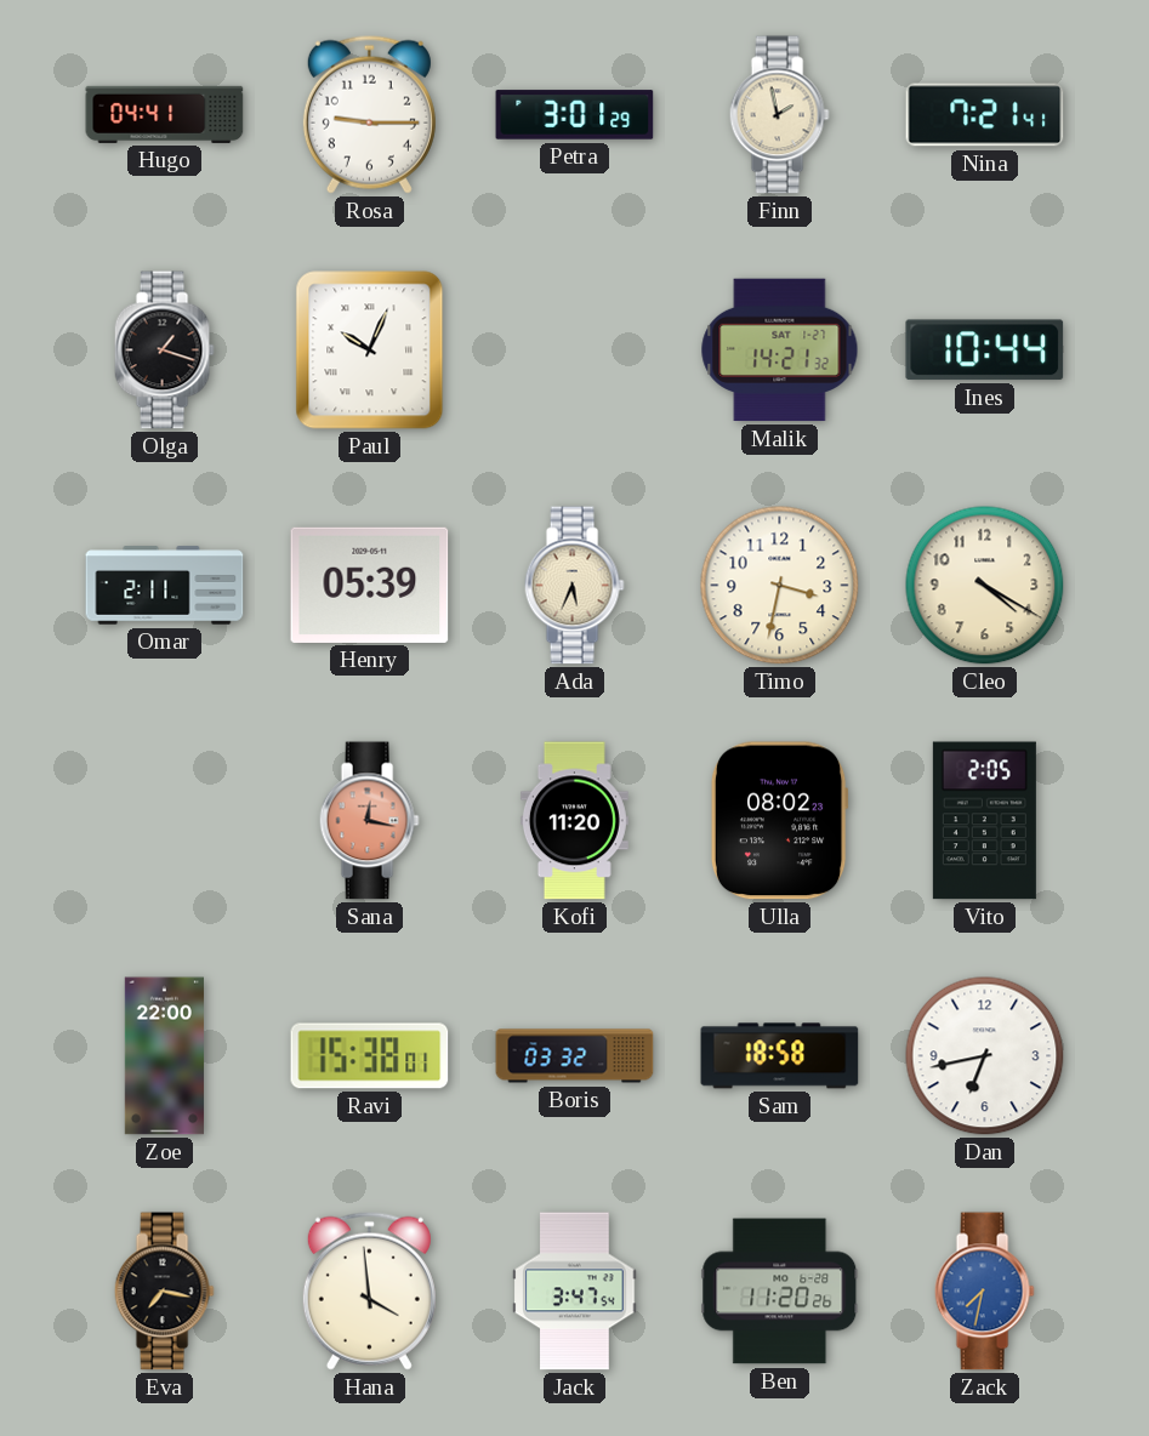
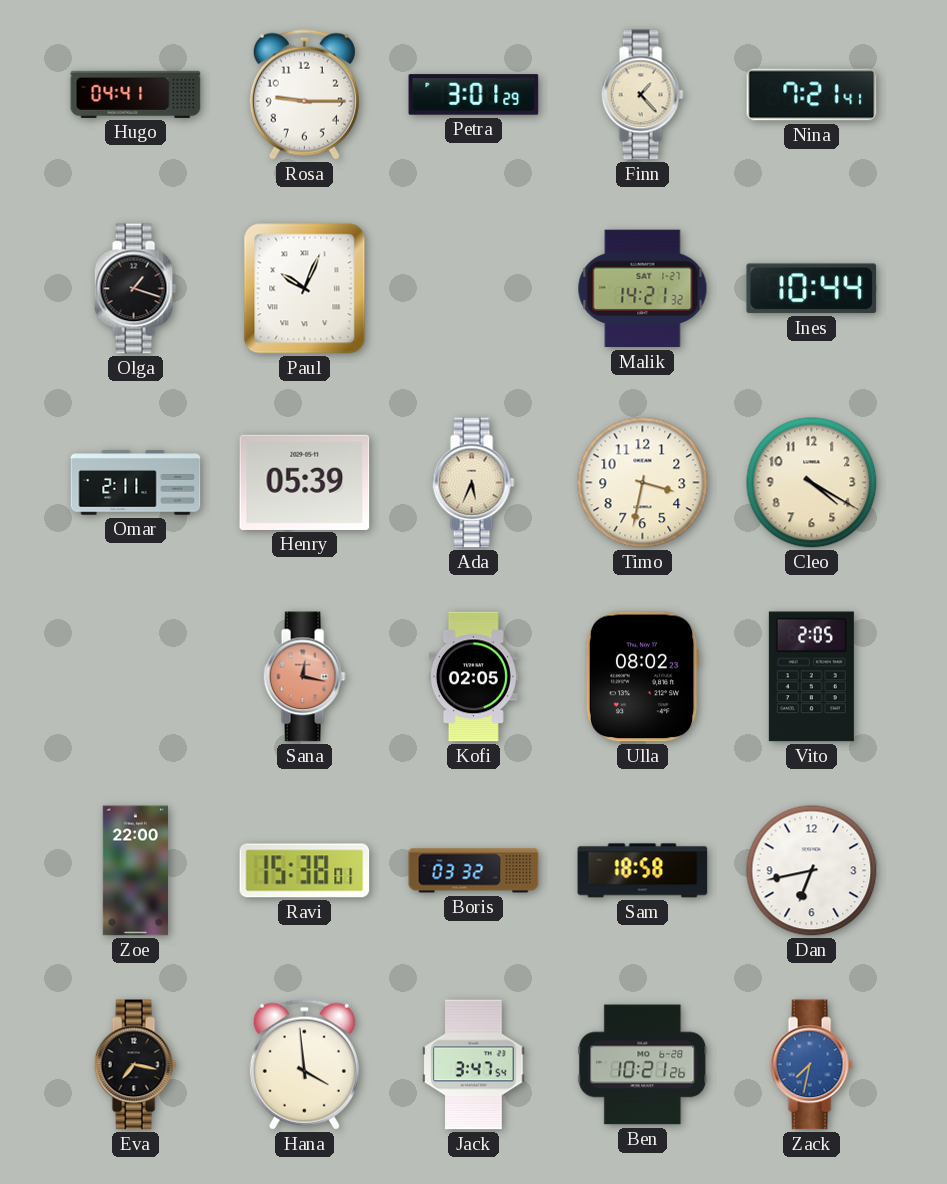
Finn: 1:58 -> 1:23
Kofi: 11:20 -> 02:05
Ben: 11:20 -> 10:21
